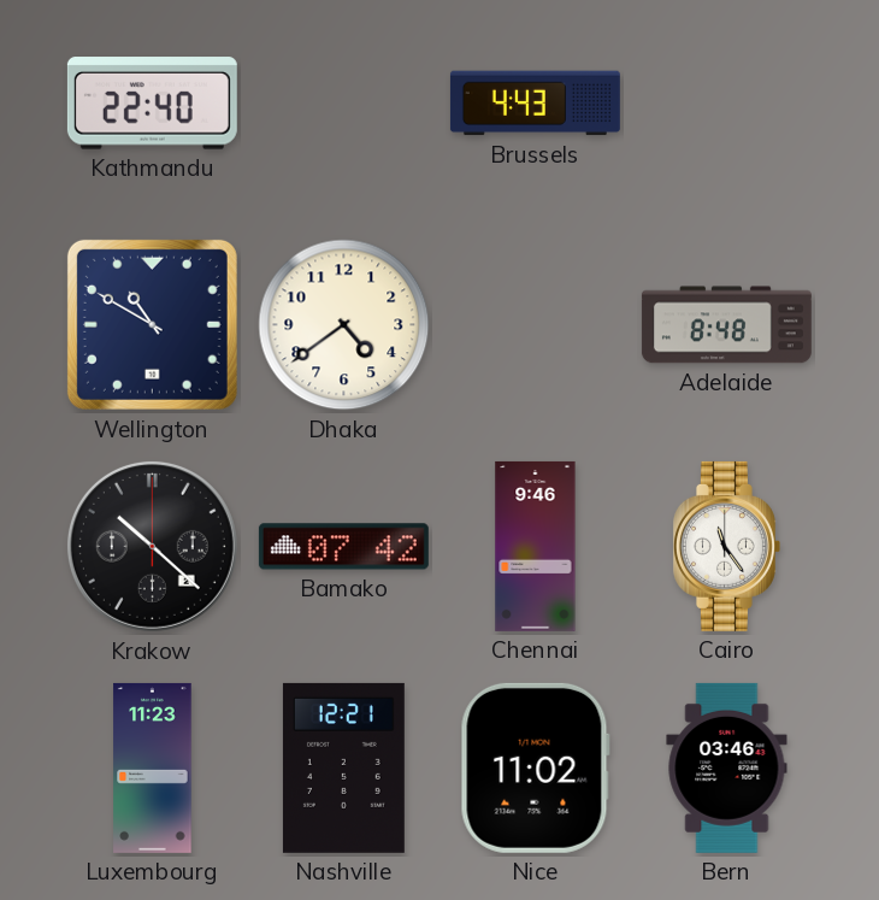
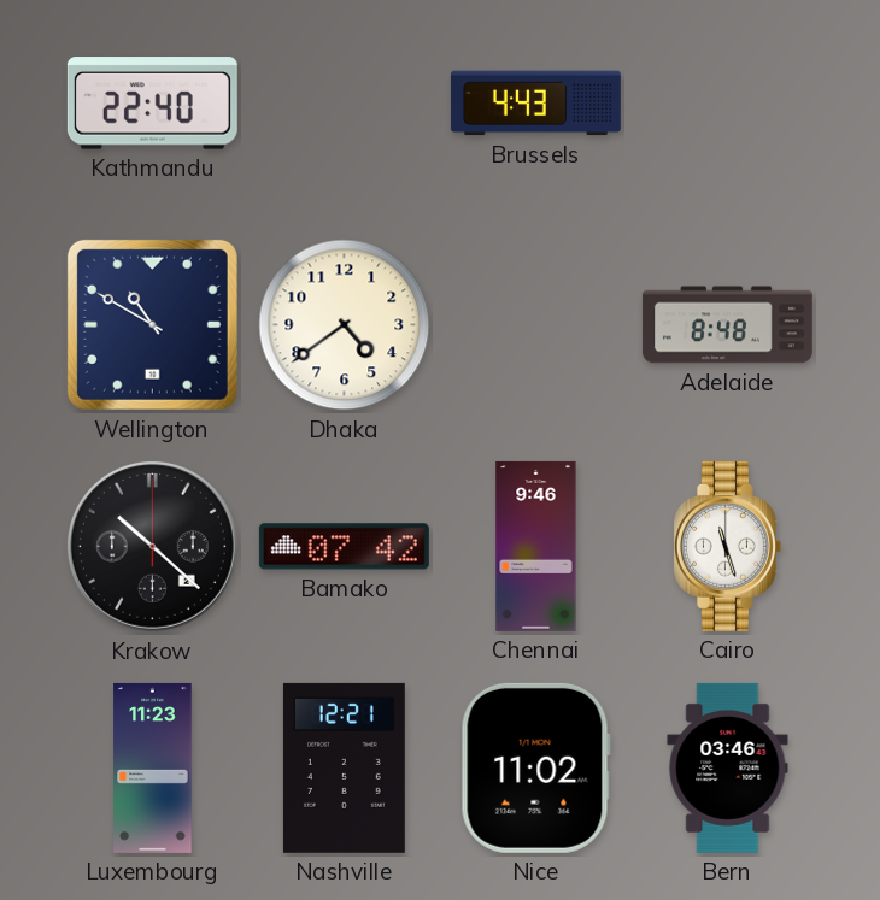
Cairo: 11:24 -> 11:27
